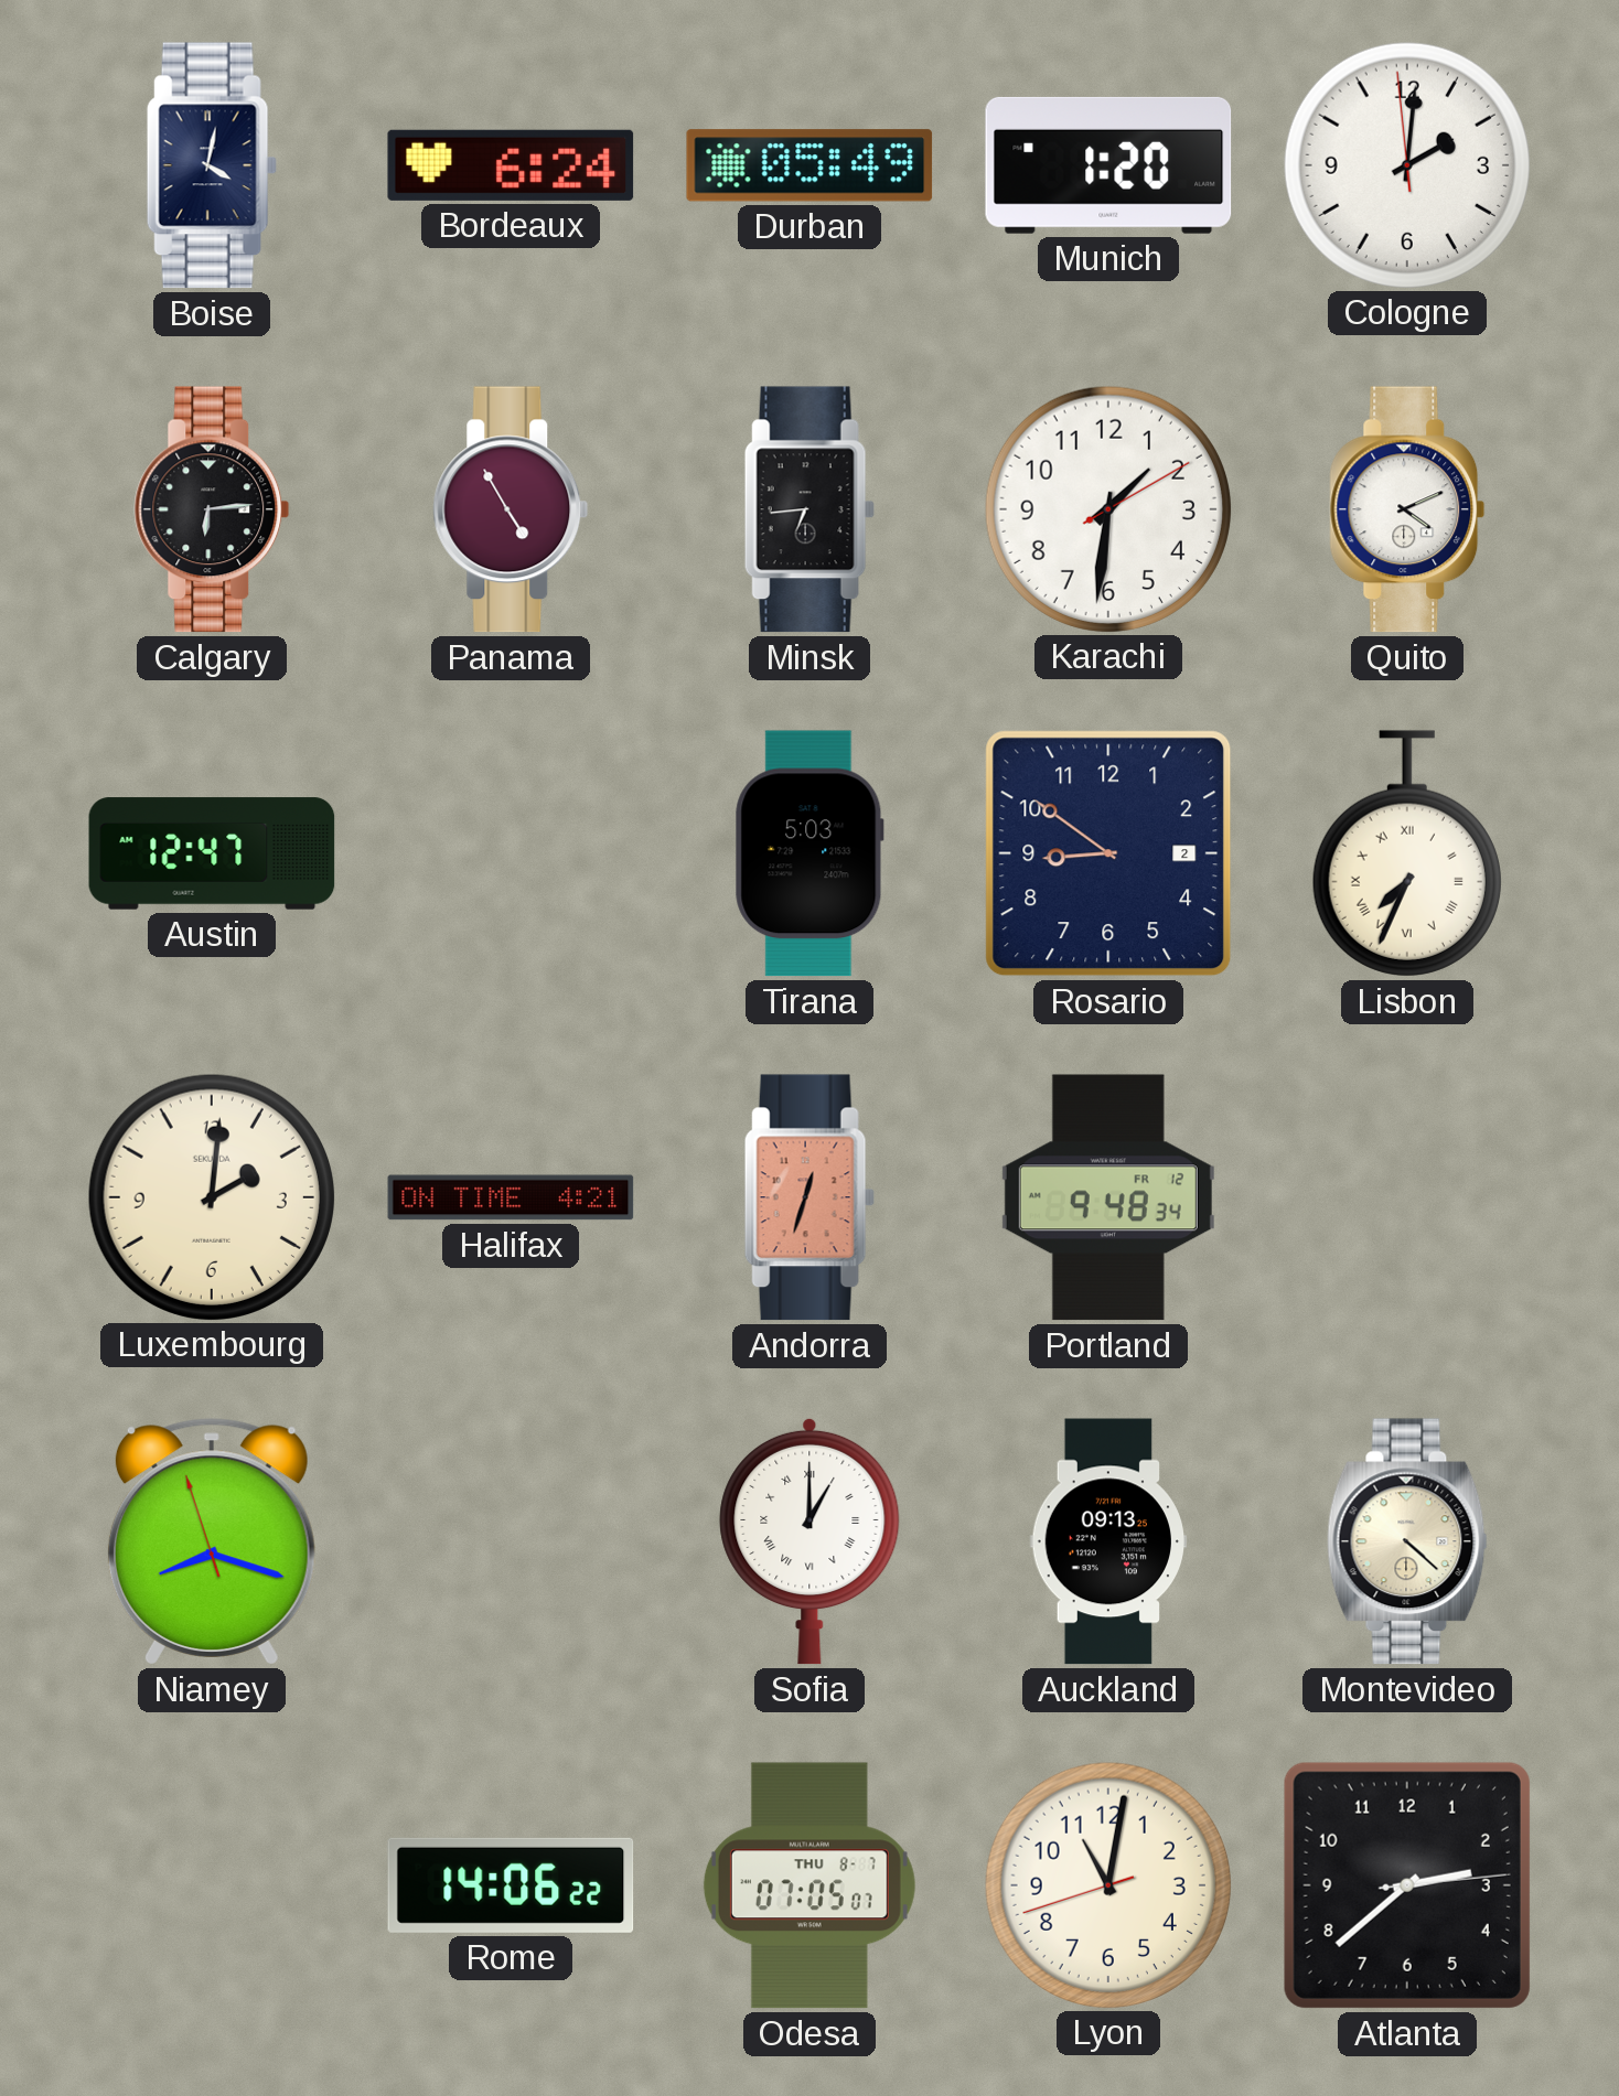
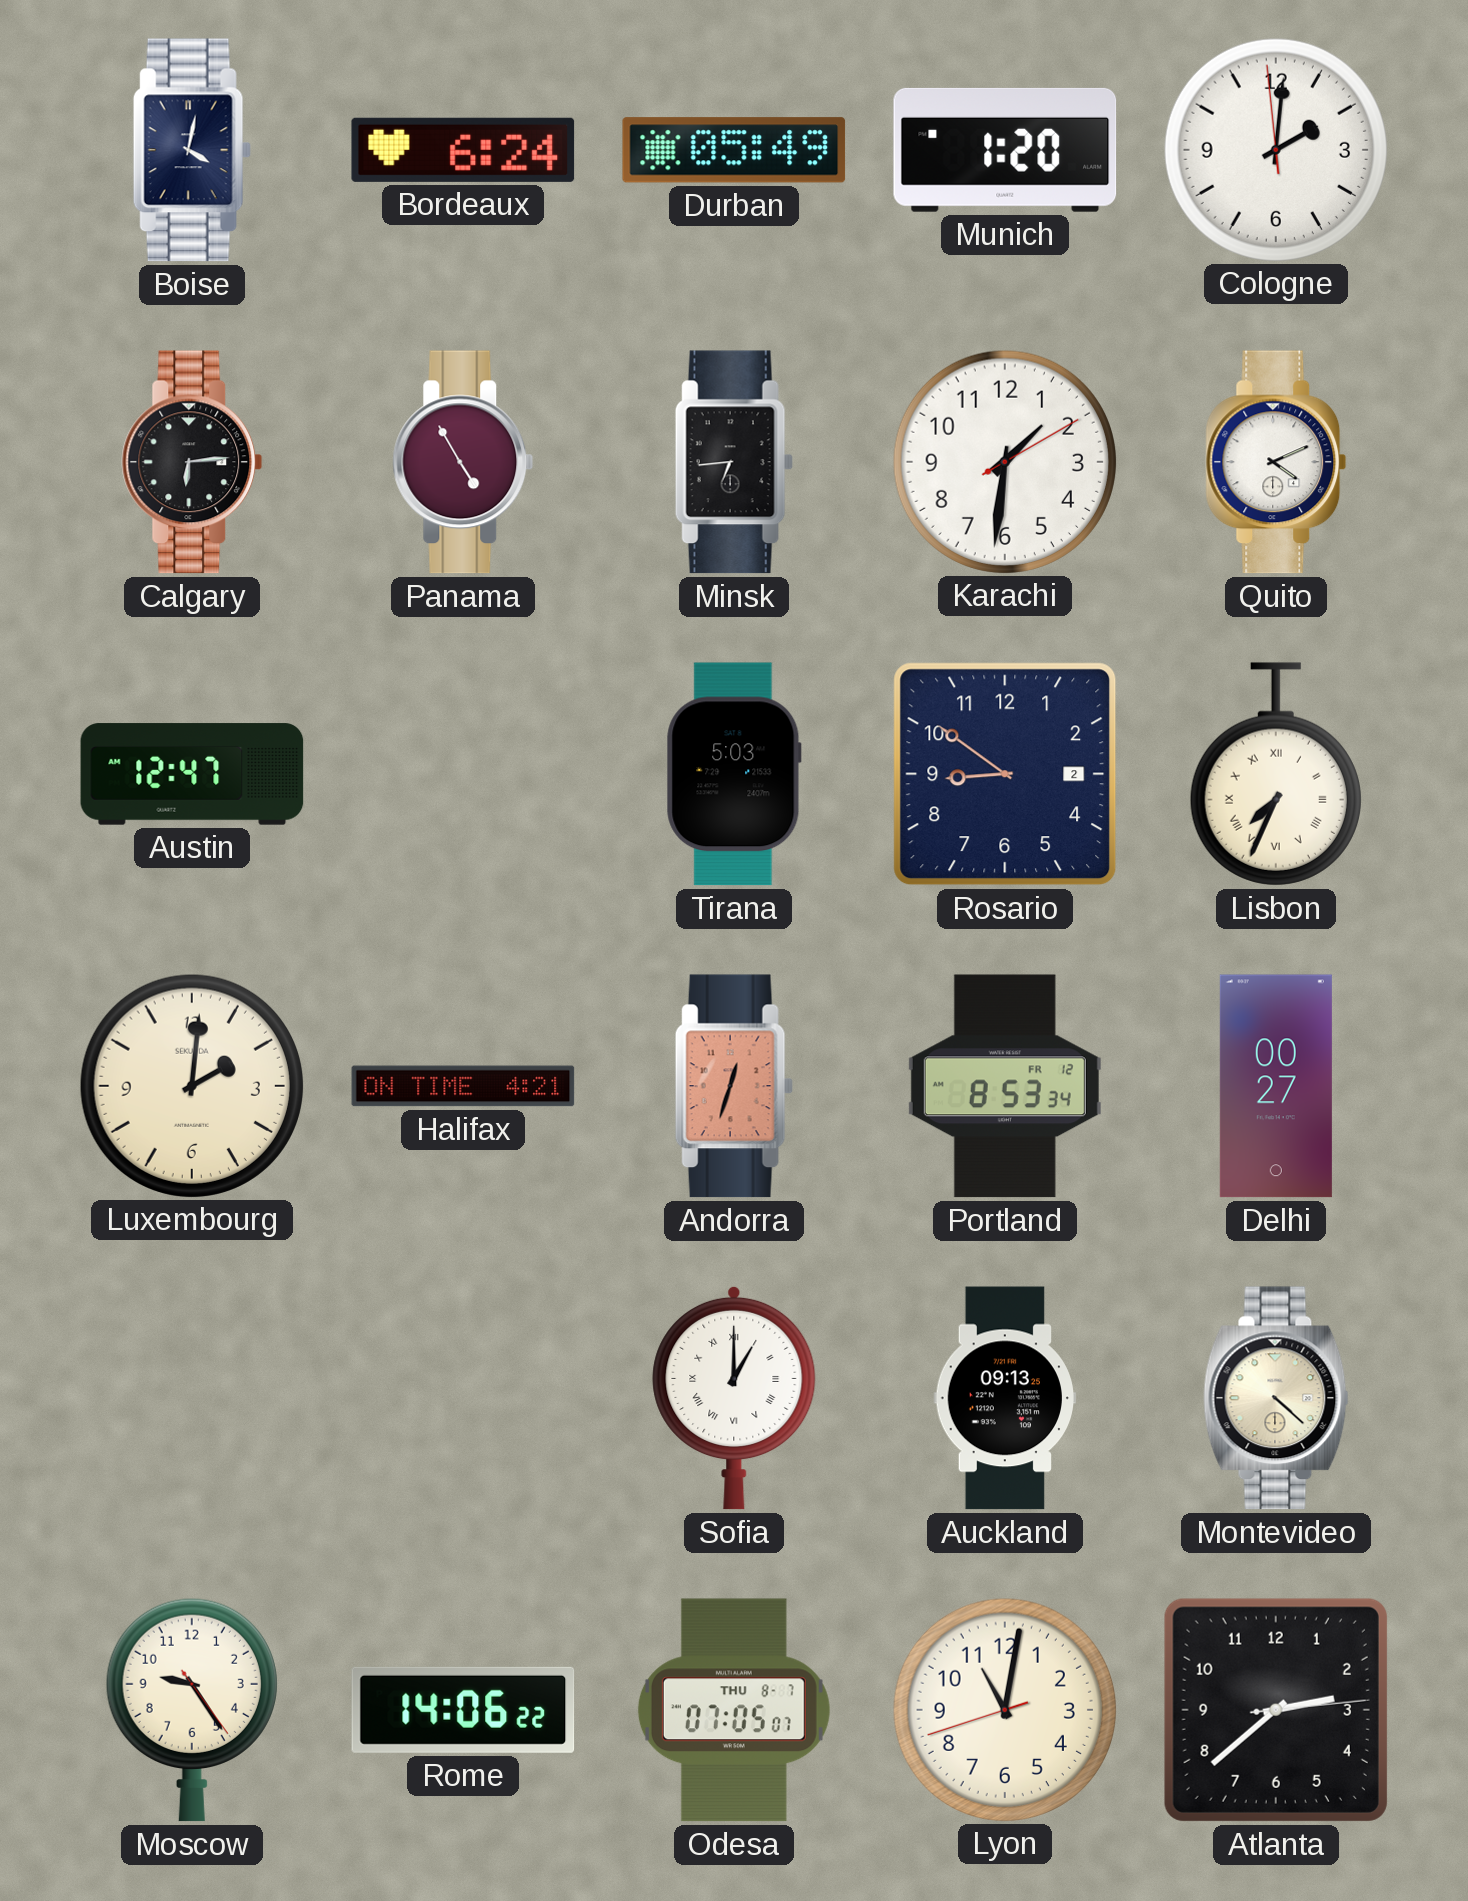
Portland: 9:48 -> 8:53
Delhi: none -> 00:27
Niamey: 8:17 -> none
Moscow: none -> 9:24
